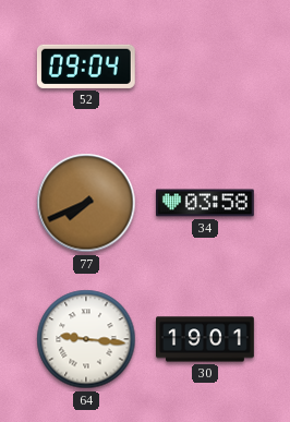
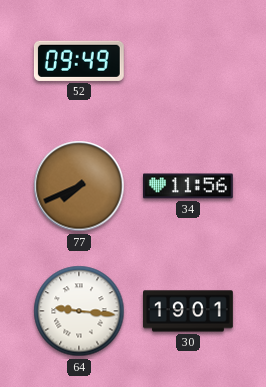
52: 09:04 -> 09:49
34: 03:58 -> 11:56
